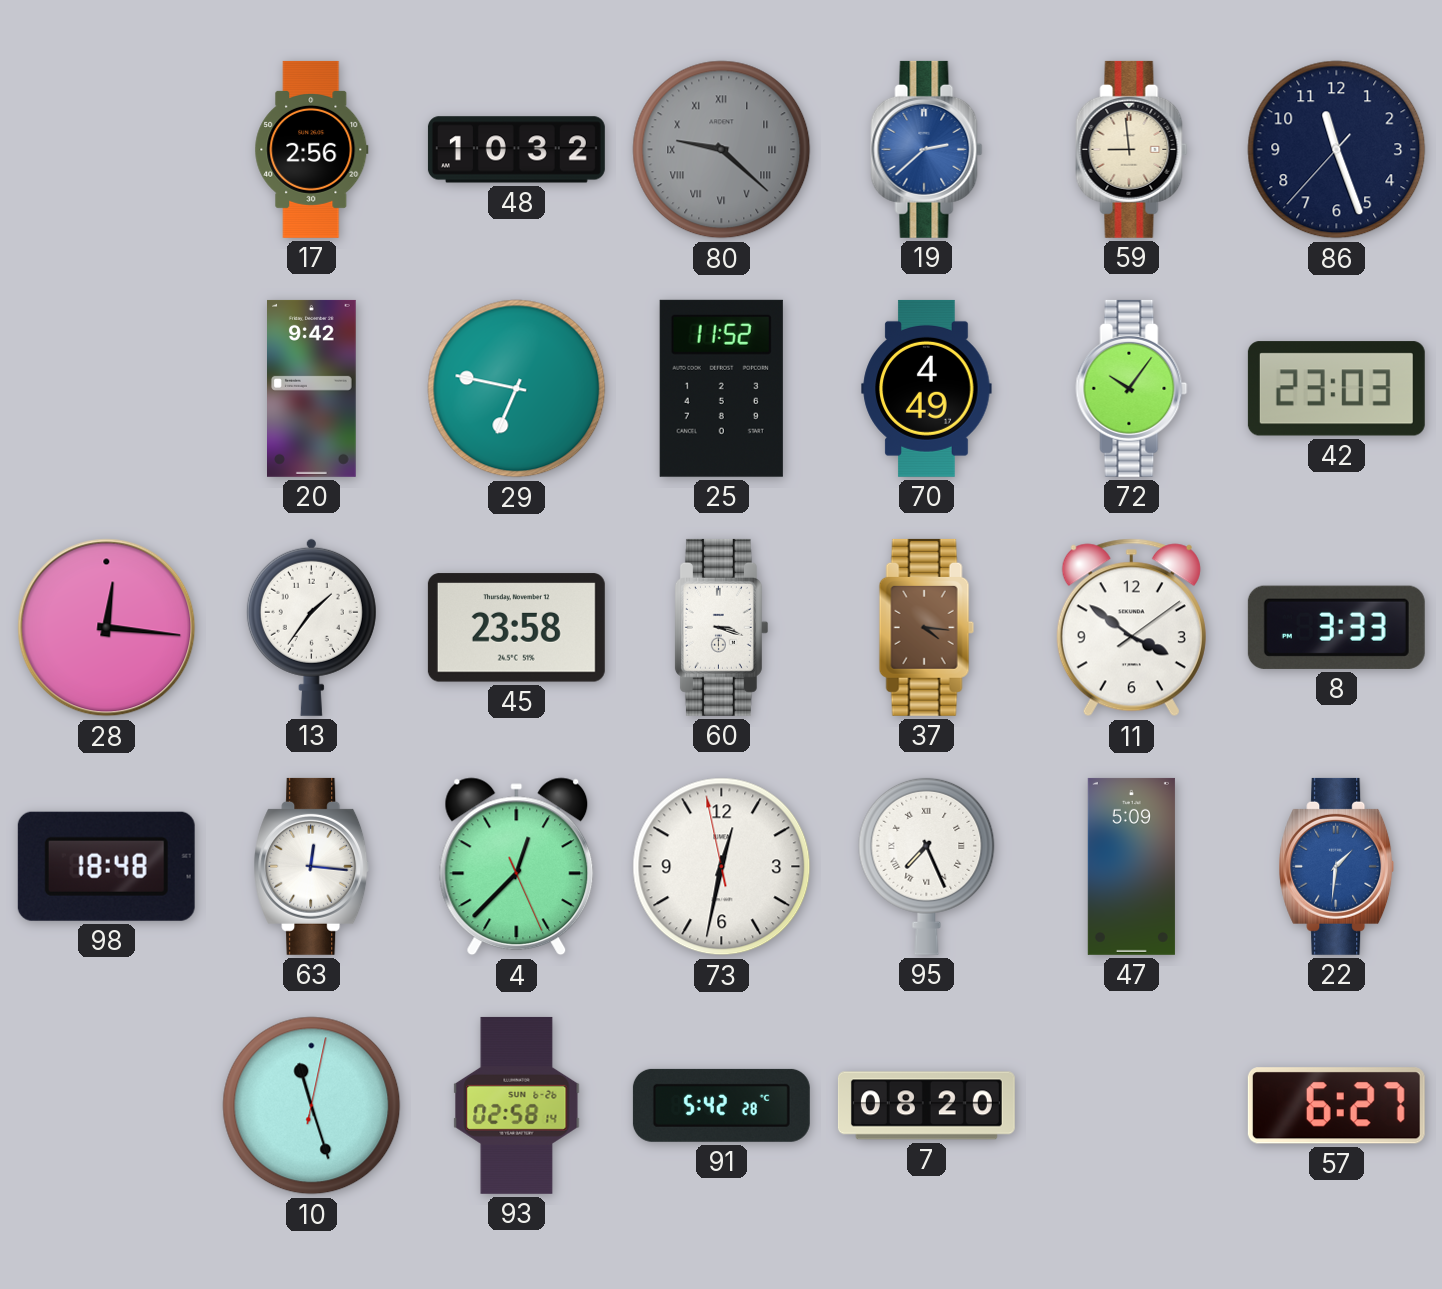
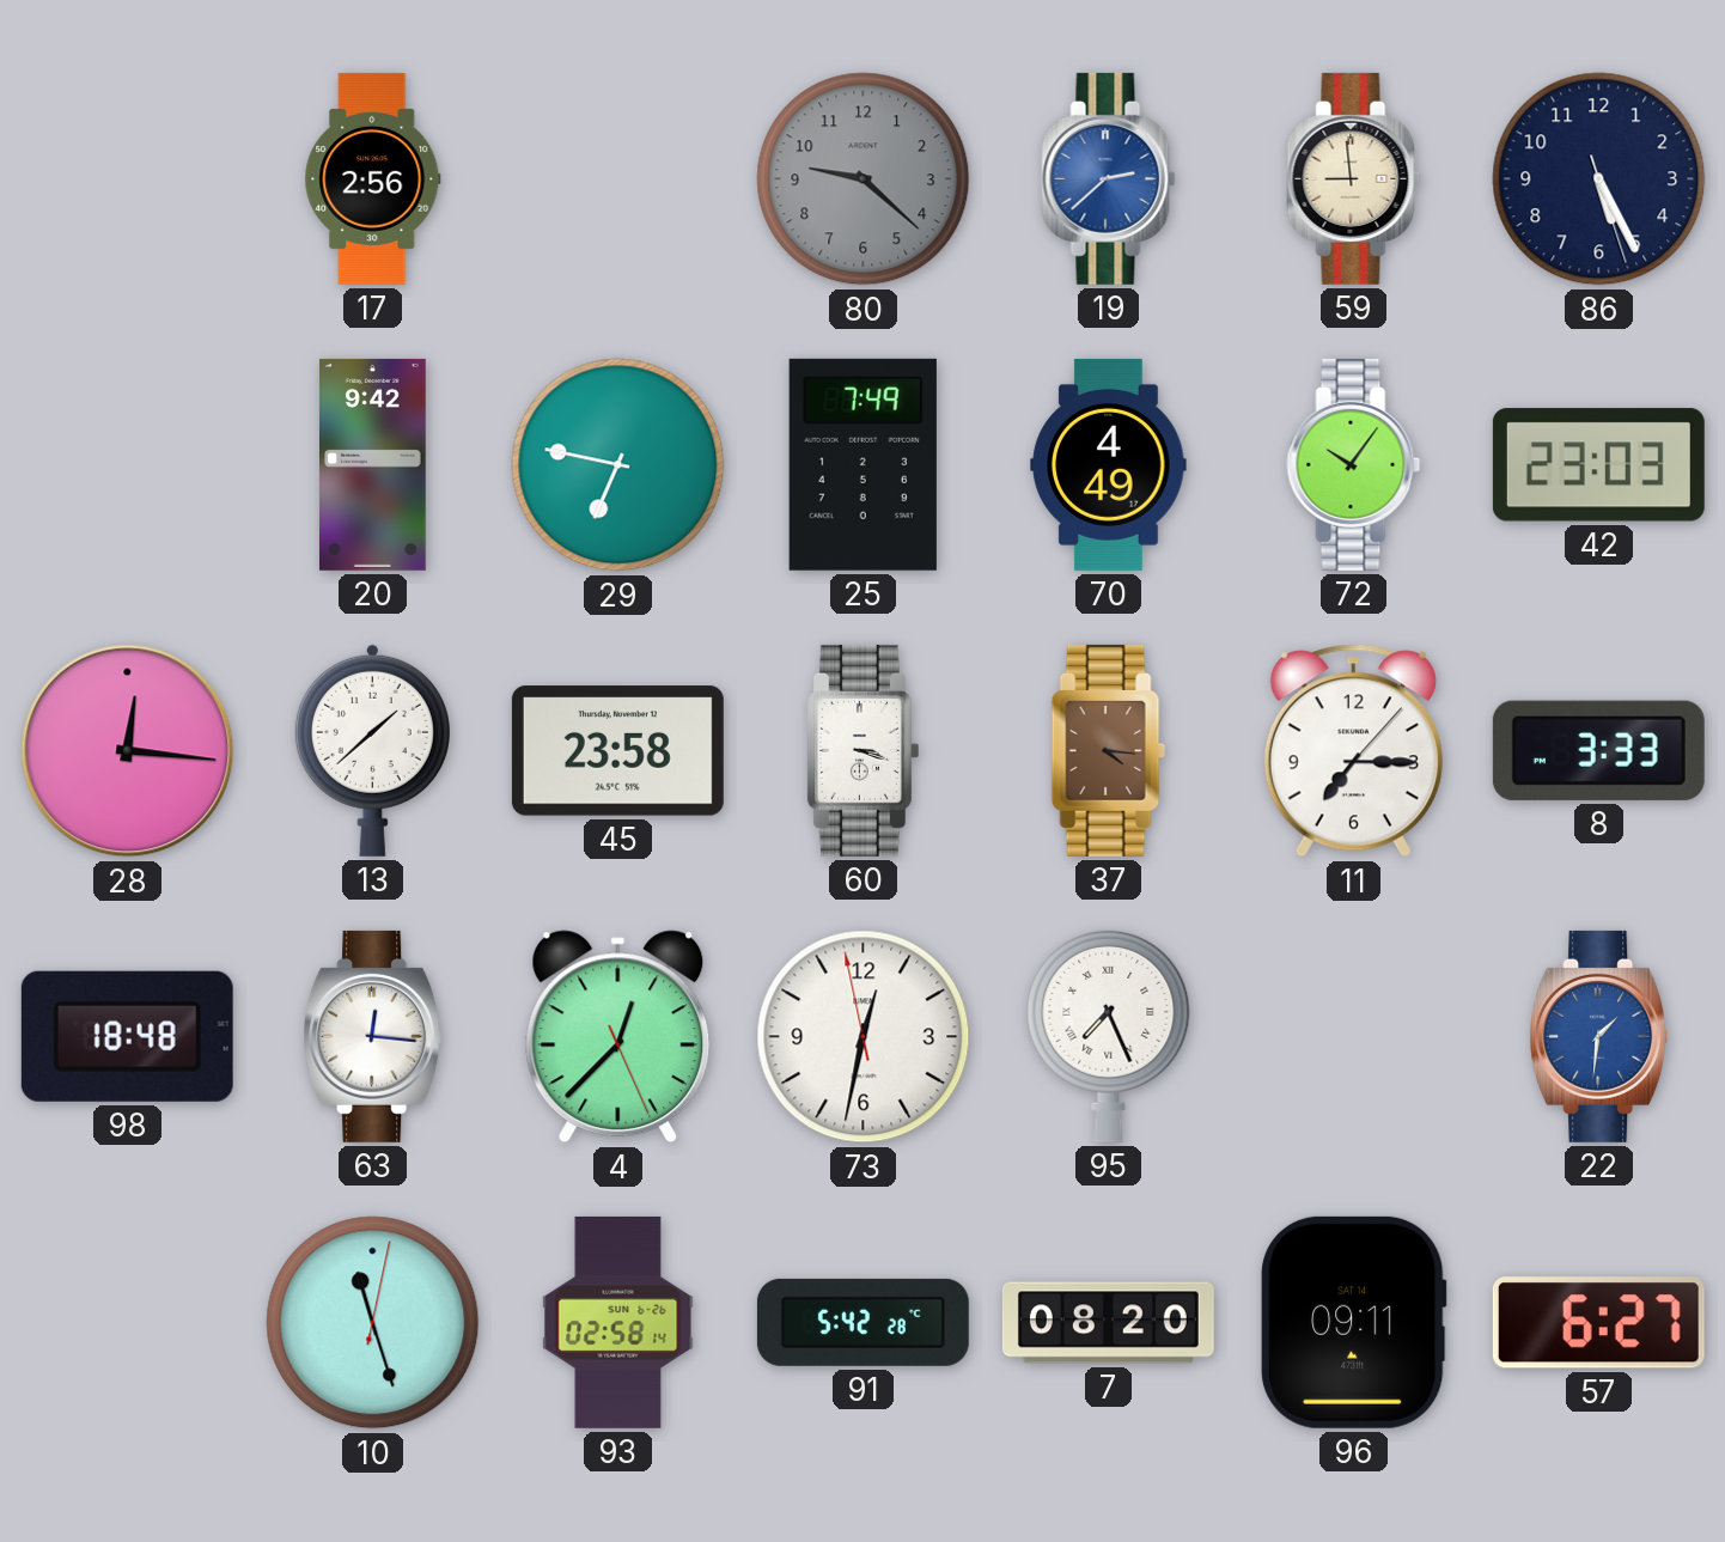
48: 10:32 -> none
80 numerals: Roman -> Arabic
86: 11:26 -> 5:25
25: 11:52 -> 7:49
13: 1:36 -> 1:38
11: 3:51 -> 7:15
47: 5:09 -> none
96: none -> 09:11
